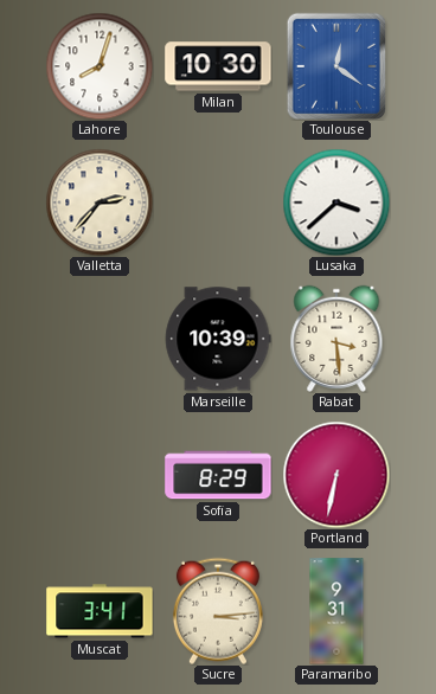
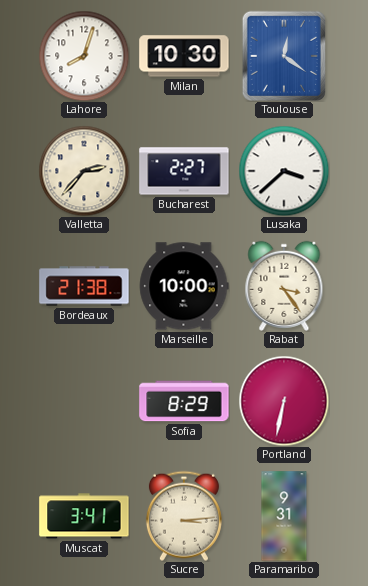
Bucharest: none -> 2:27
Bordeaux: none -> 21:38
Marseille: 10:39 -> 10:00
Rabat: 3:29 -> 3:24
